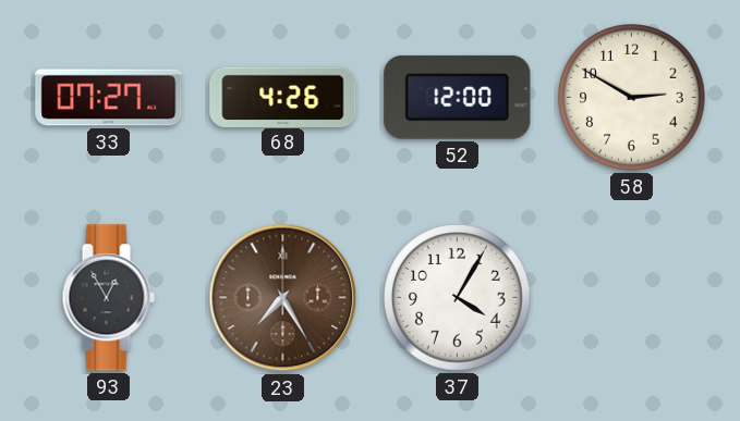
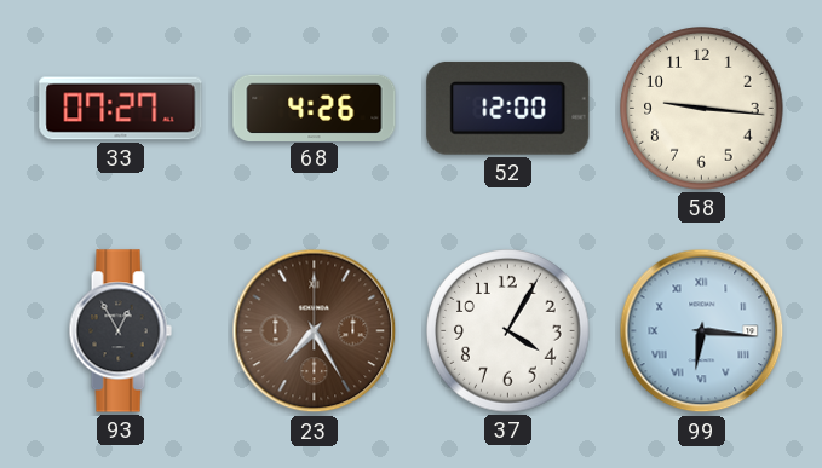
58: 2:50 -> 9:16
99: none -> 6:16
